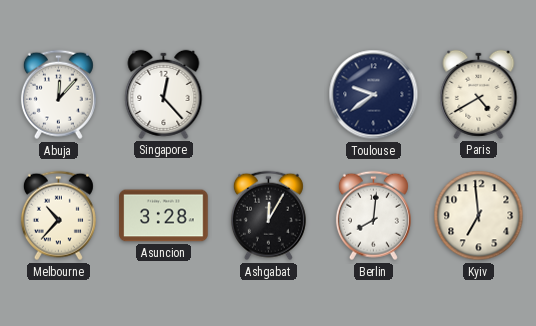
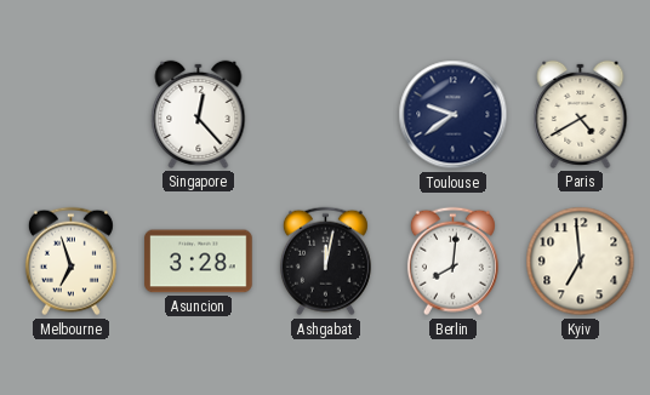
Abuja: 12:07 -> none
Melbourne: 10:37 -> 6:57
Ashgabat: 12:05 -> 12:02
